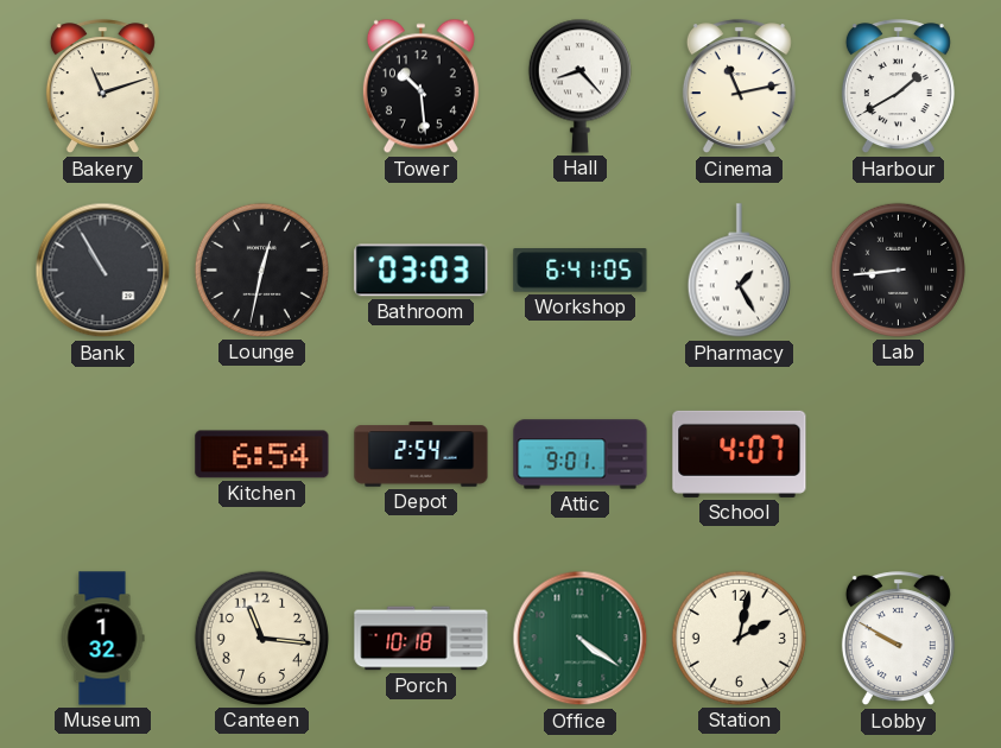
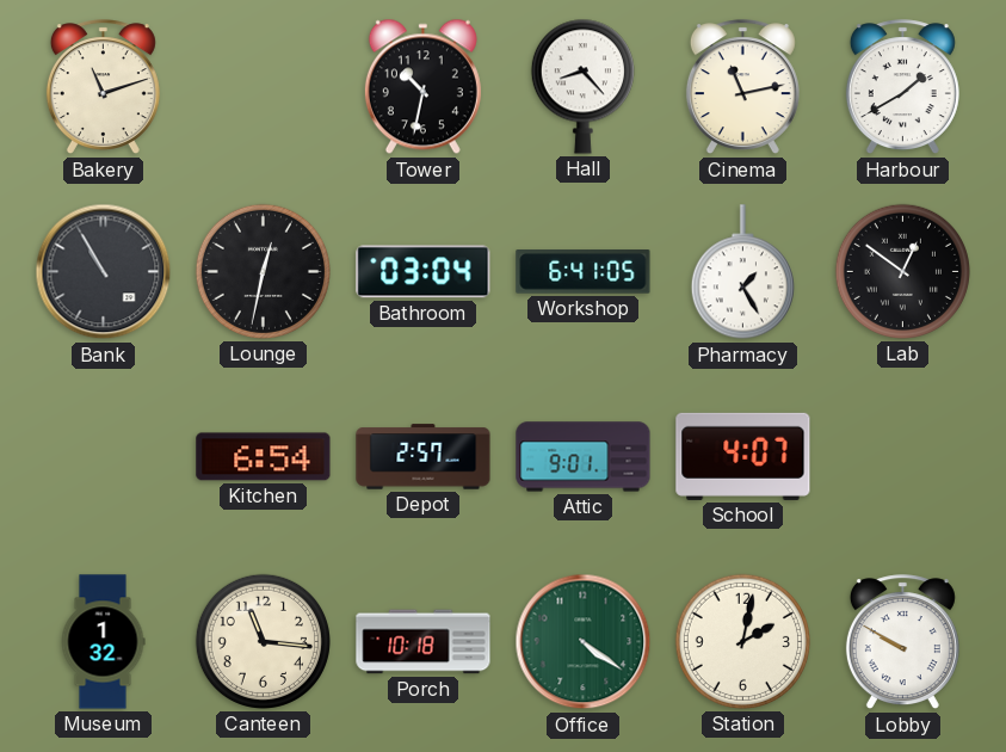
Tower: 10:29 -> 10:32
Bathroom: 03:03 -> 03:04
Lab: 8:44 -> 12:51
Depot: 2:54 -> 2:57
